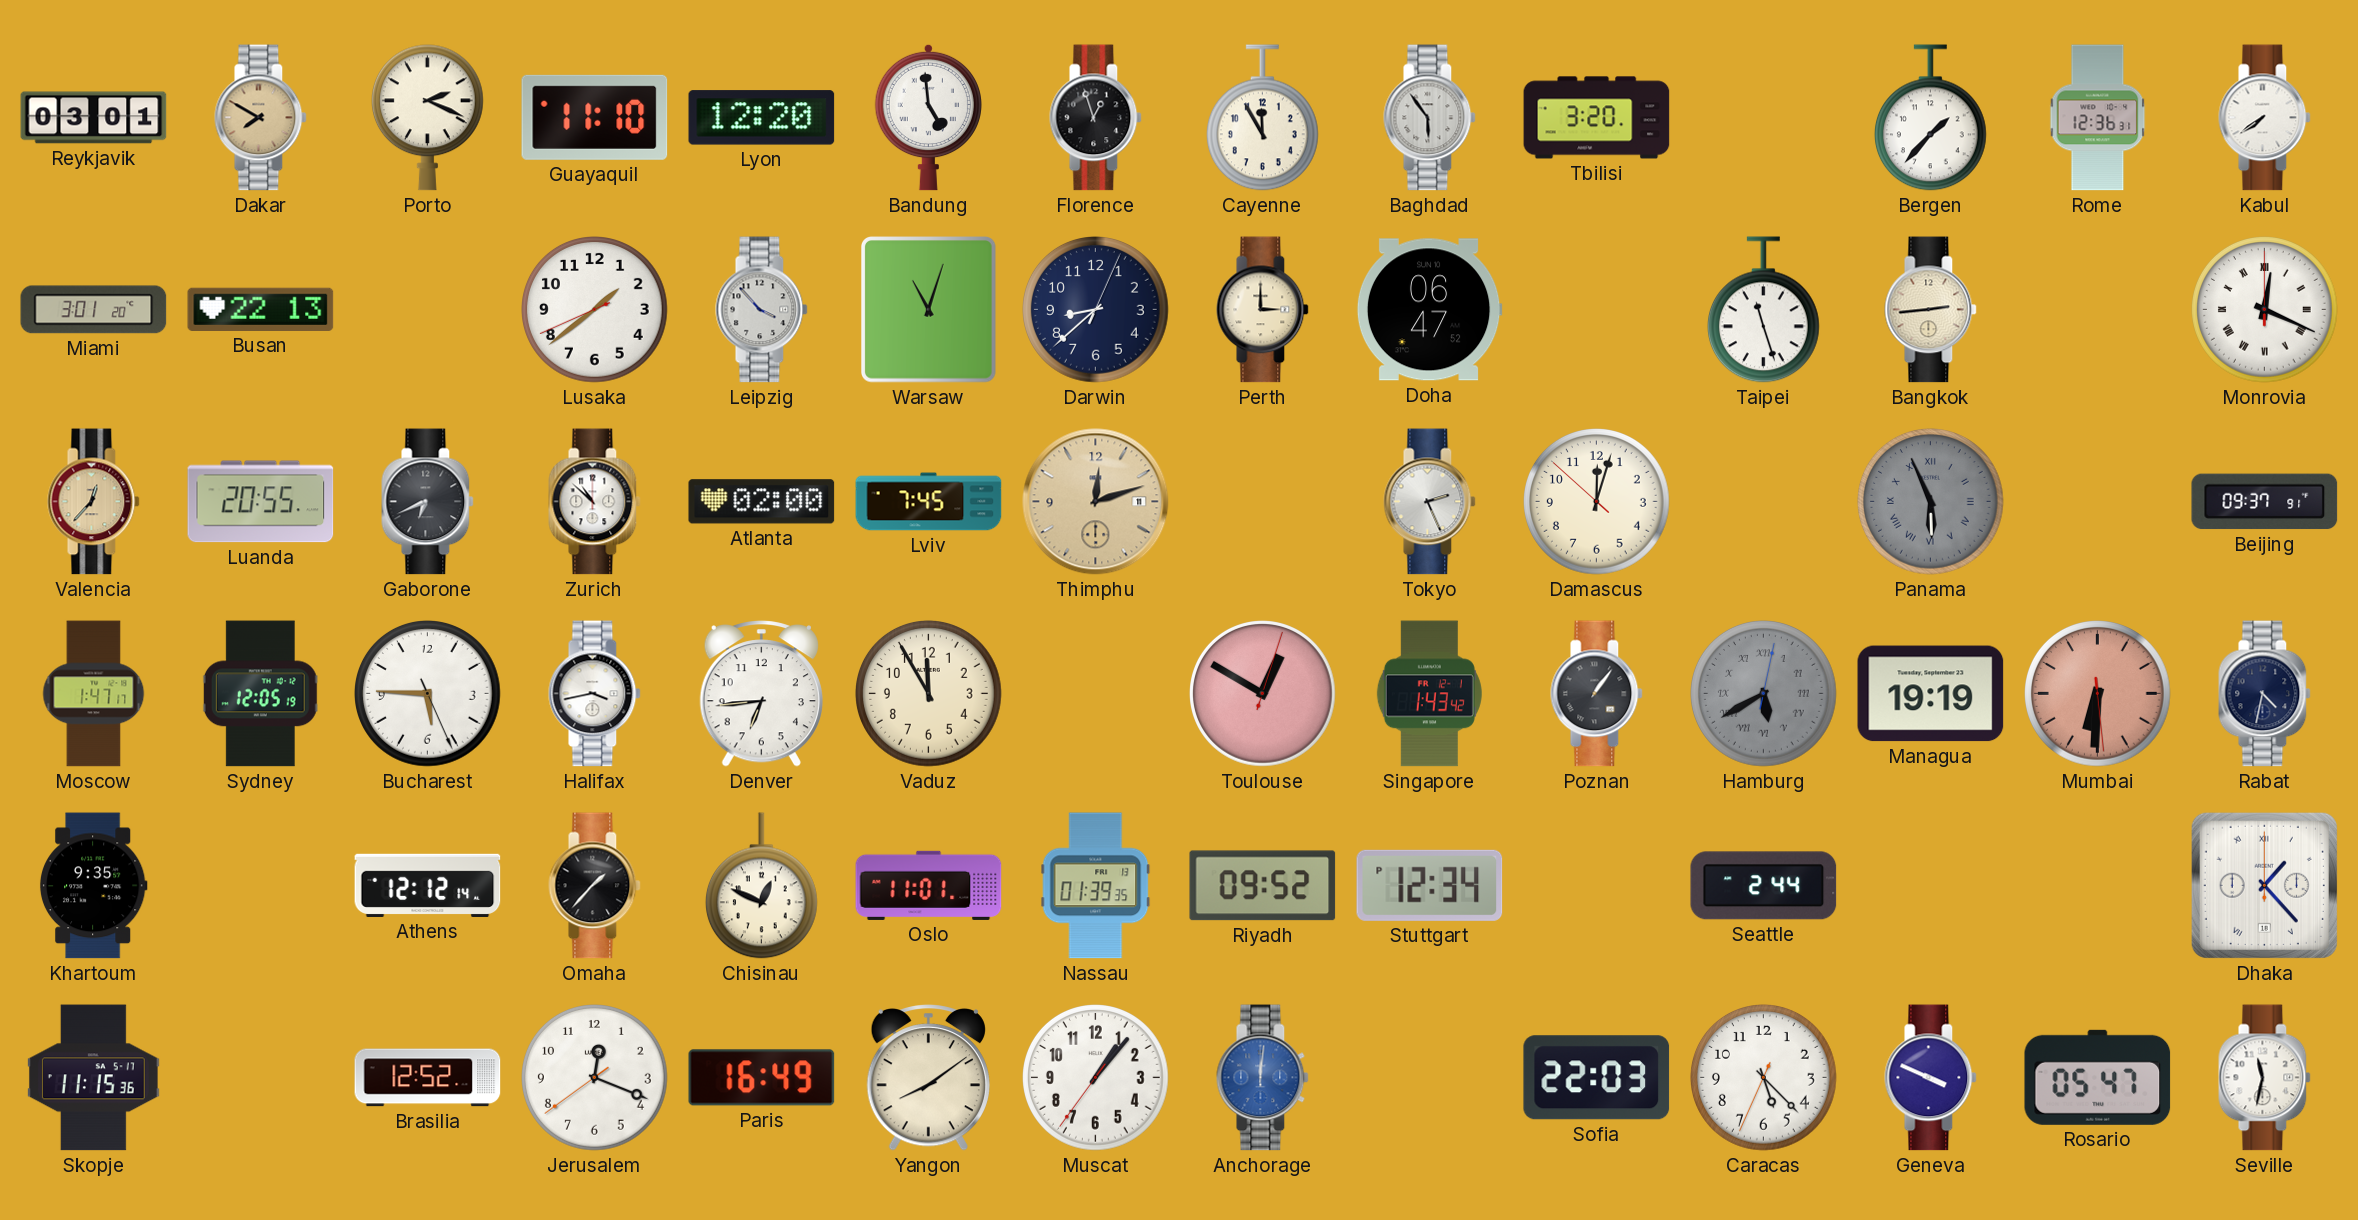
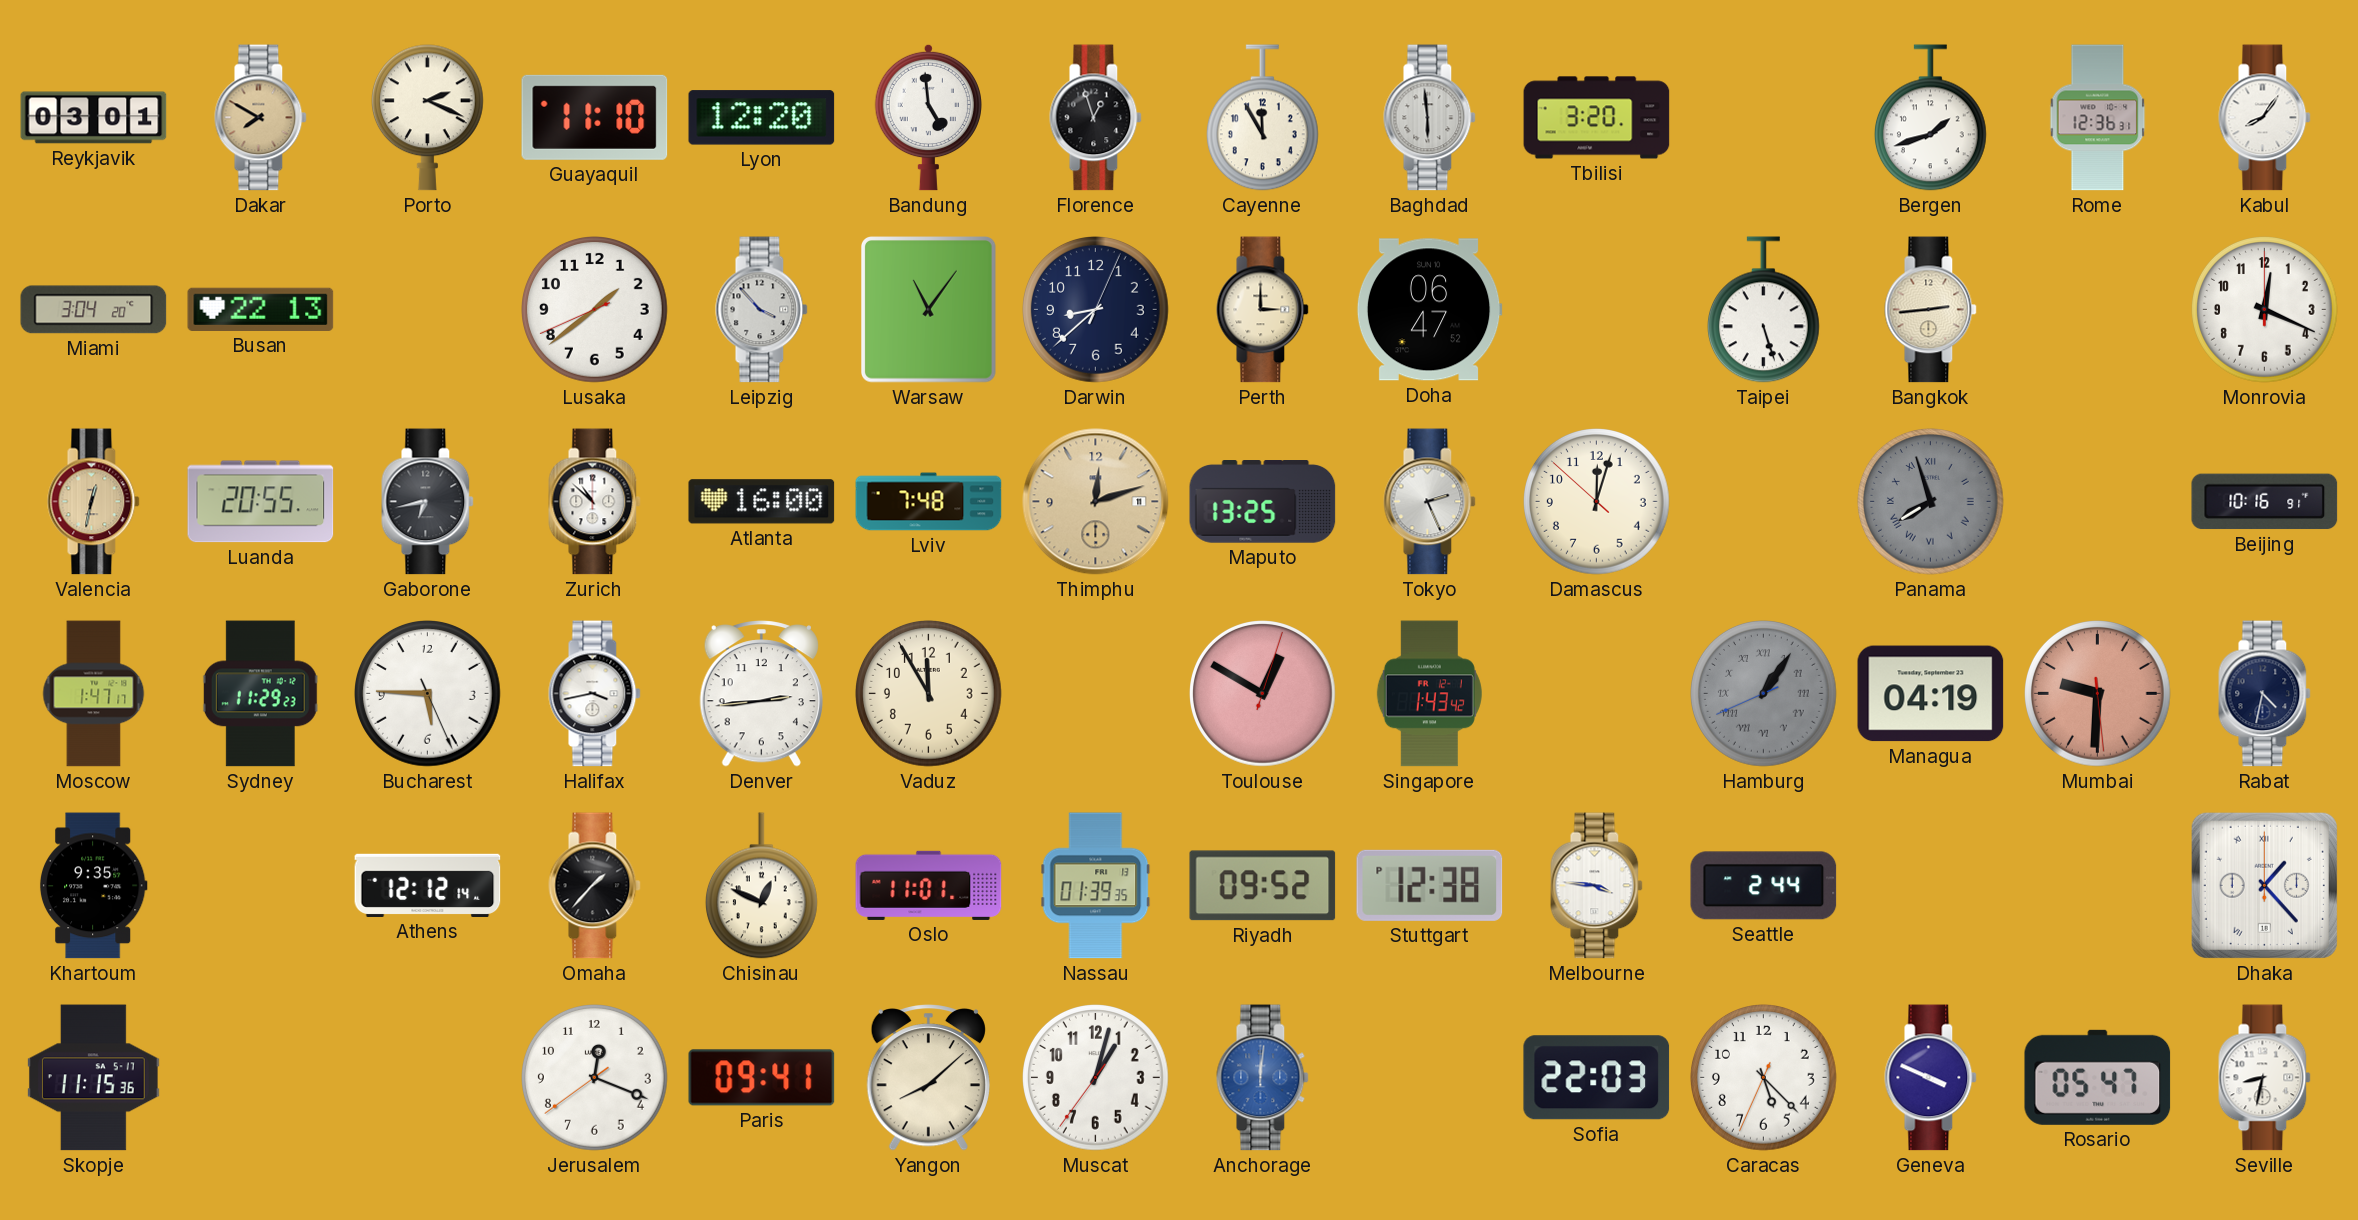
Baghdad: 5:54 -> 5:59
Bergen: 1:37 -> 1:42
Kabul: 7:39 -> 8:06
Miami: 3:01 -> 3:04
Warsaw: 11:03 -> 11:06
Taipei: 11:27 -> 5:27
Monrovia numerals: Roman -> Arabic
Valencia: 12:37 -> 12:32
Gaborone: 6:41 -> 6:43
Atlanta: 02:00 -> 16:00
Lviv: 7:45 -> 7:48
Maputo: none -> 13:25
Panama: 5:56 -> 7:57
Beijing: 09:37 -> 10:16
Sydney: 12:05 -> 11:29
Denver: 6:44 -> 2:44
Poznan: 1:06 -> none
Hamburg: 5:40 -> 1:05
Managua: 19:19 -> 04:19
Mumbai: 6:30 -> 9:30
Stuttgart: 12:34 -> 12:38
Melbourne: none -> 3:46
Brasilia: 12:52 -> none
Paris: 16:49 -> 09:41
Yangon: 8:09 -> 8:08
Muscat: 1:06 -> 1:02
Seville: 11:32 -> 8:32
